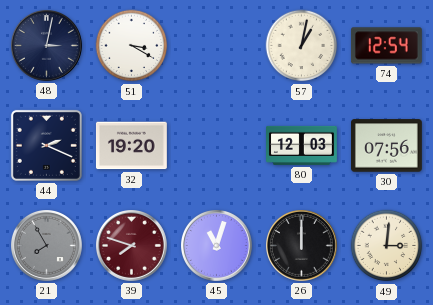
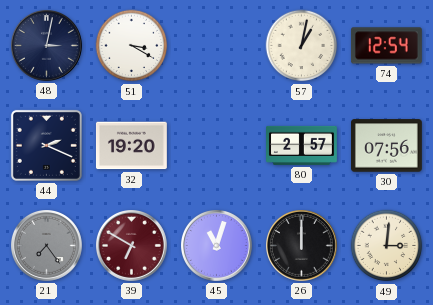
80: 12:03 -> 2:57
21: 7:55 -> 7:24
39: 7:48 -> 6:50
